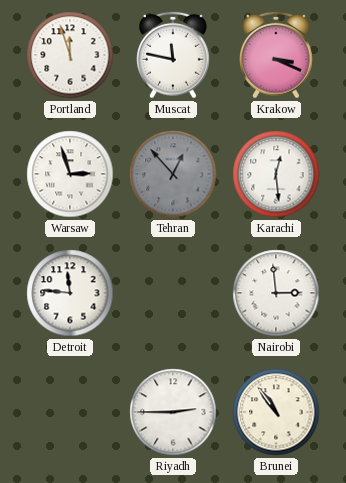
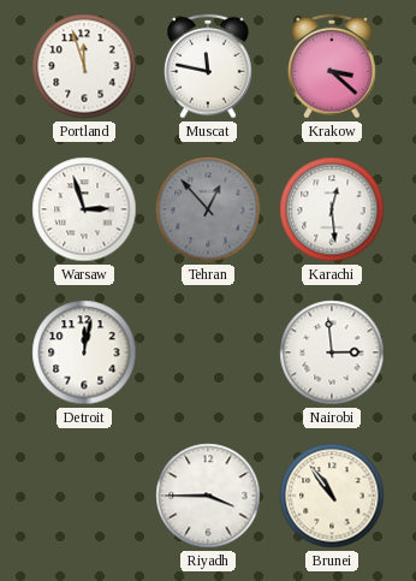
Krakow: 3:19 -> 3:22
Detroit: 11:46 -> 12:02
Riyadh: 2:45 -> 3:45
